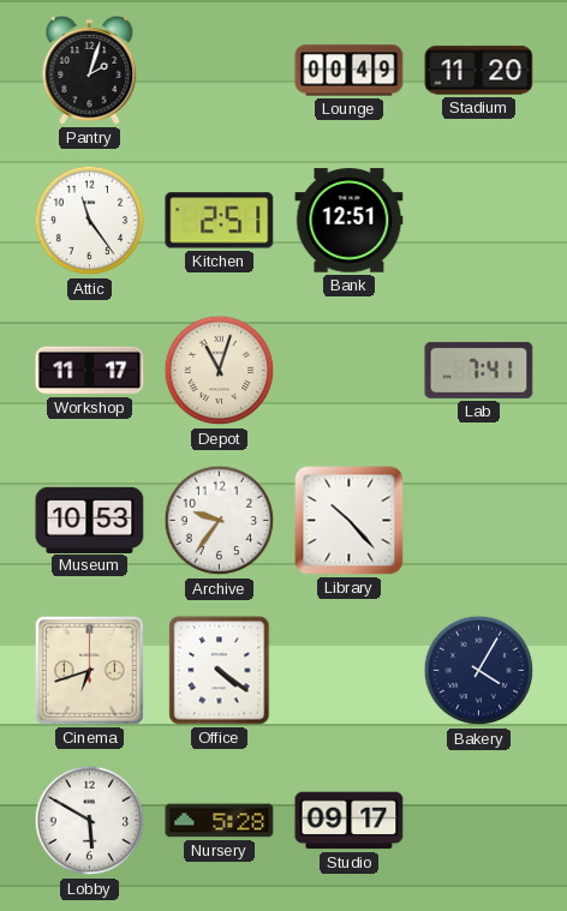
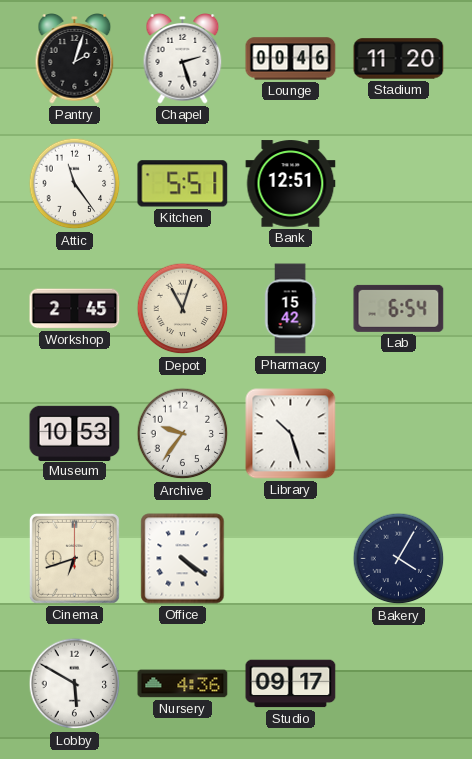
Chapel: none -> 2:27
Lounge: 00:49 -> 00:46
Kitchen: 2:51 -> 5:51
Workshop: 11:17 -> 2:45
Pharmacy: none -> 15:42
Lab: 7:41 -> 6:54
Library: 10:23 -> 10:27
Nursery: 5:28 -> 4:36
